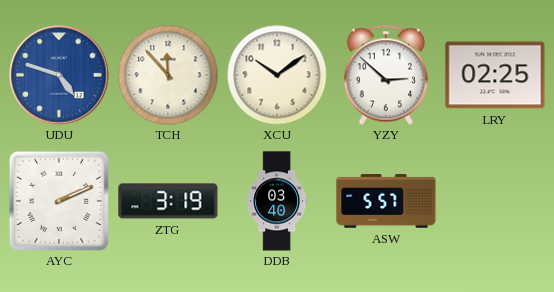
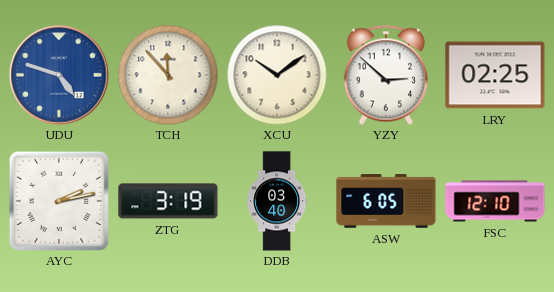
AYC: 2:11 -> 2:13
ASW: 5:57 -> 6:05
FSC: none -> 12:10
